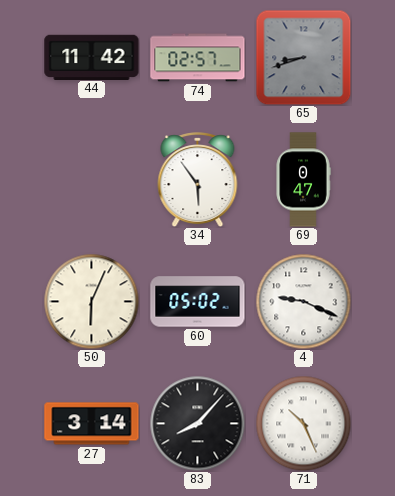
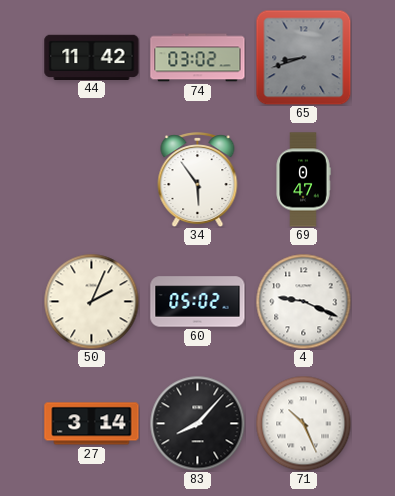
74: 02:57 -> 03:02
50: 6:04 -> 2:04
